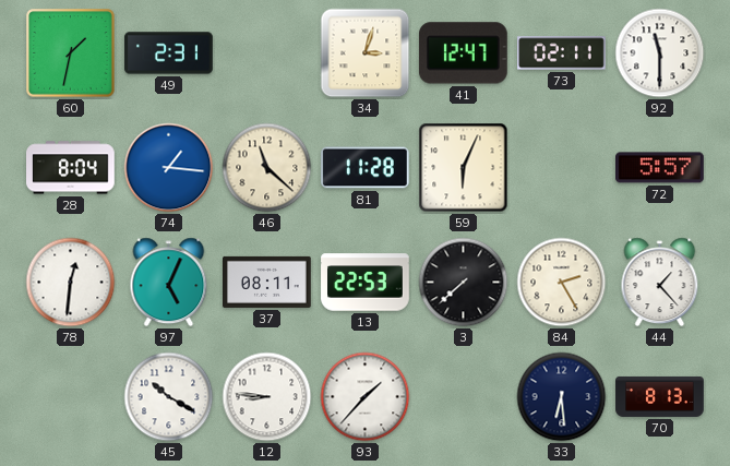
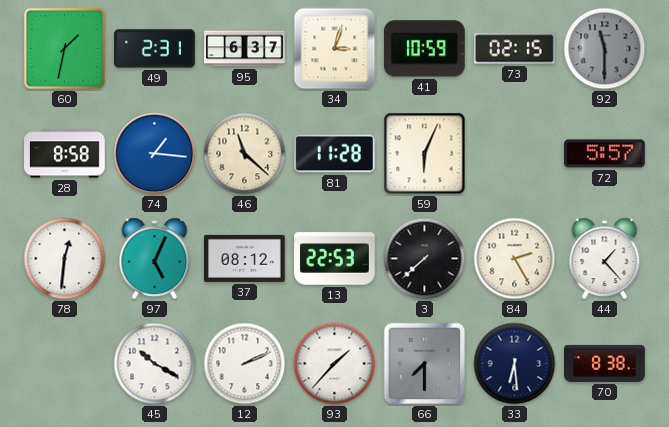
95: none -> 6:37
41: 12:47 -> 10:59
73: 02:11 -> 02:15
92 dial: white -> grey
28: 8:04 -> 8:58
37: 08:11 -> 08:12
12: 8:46 -> 2:11
66: none -> 7:30
70: 8:13 -> 8:38
